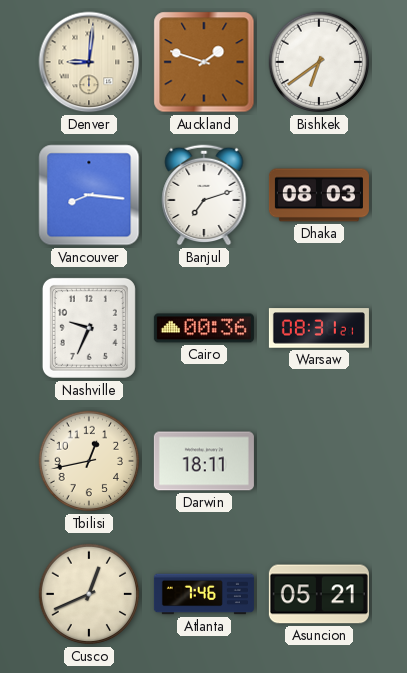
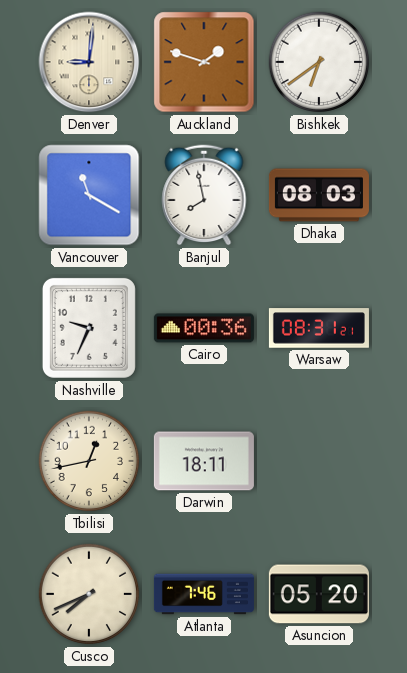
Vancouver: 8:16 -> 11:20
Banjul: 7:12 -> 7:58
Cusco: 12:41 -> 7:41
Asuncion: 05:21 -> 05:20
